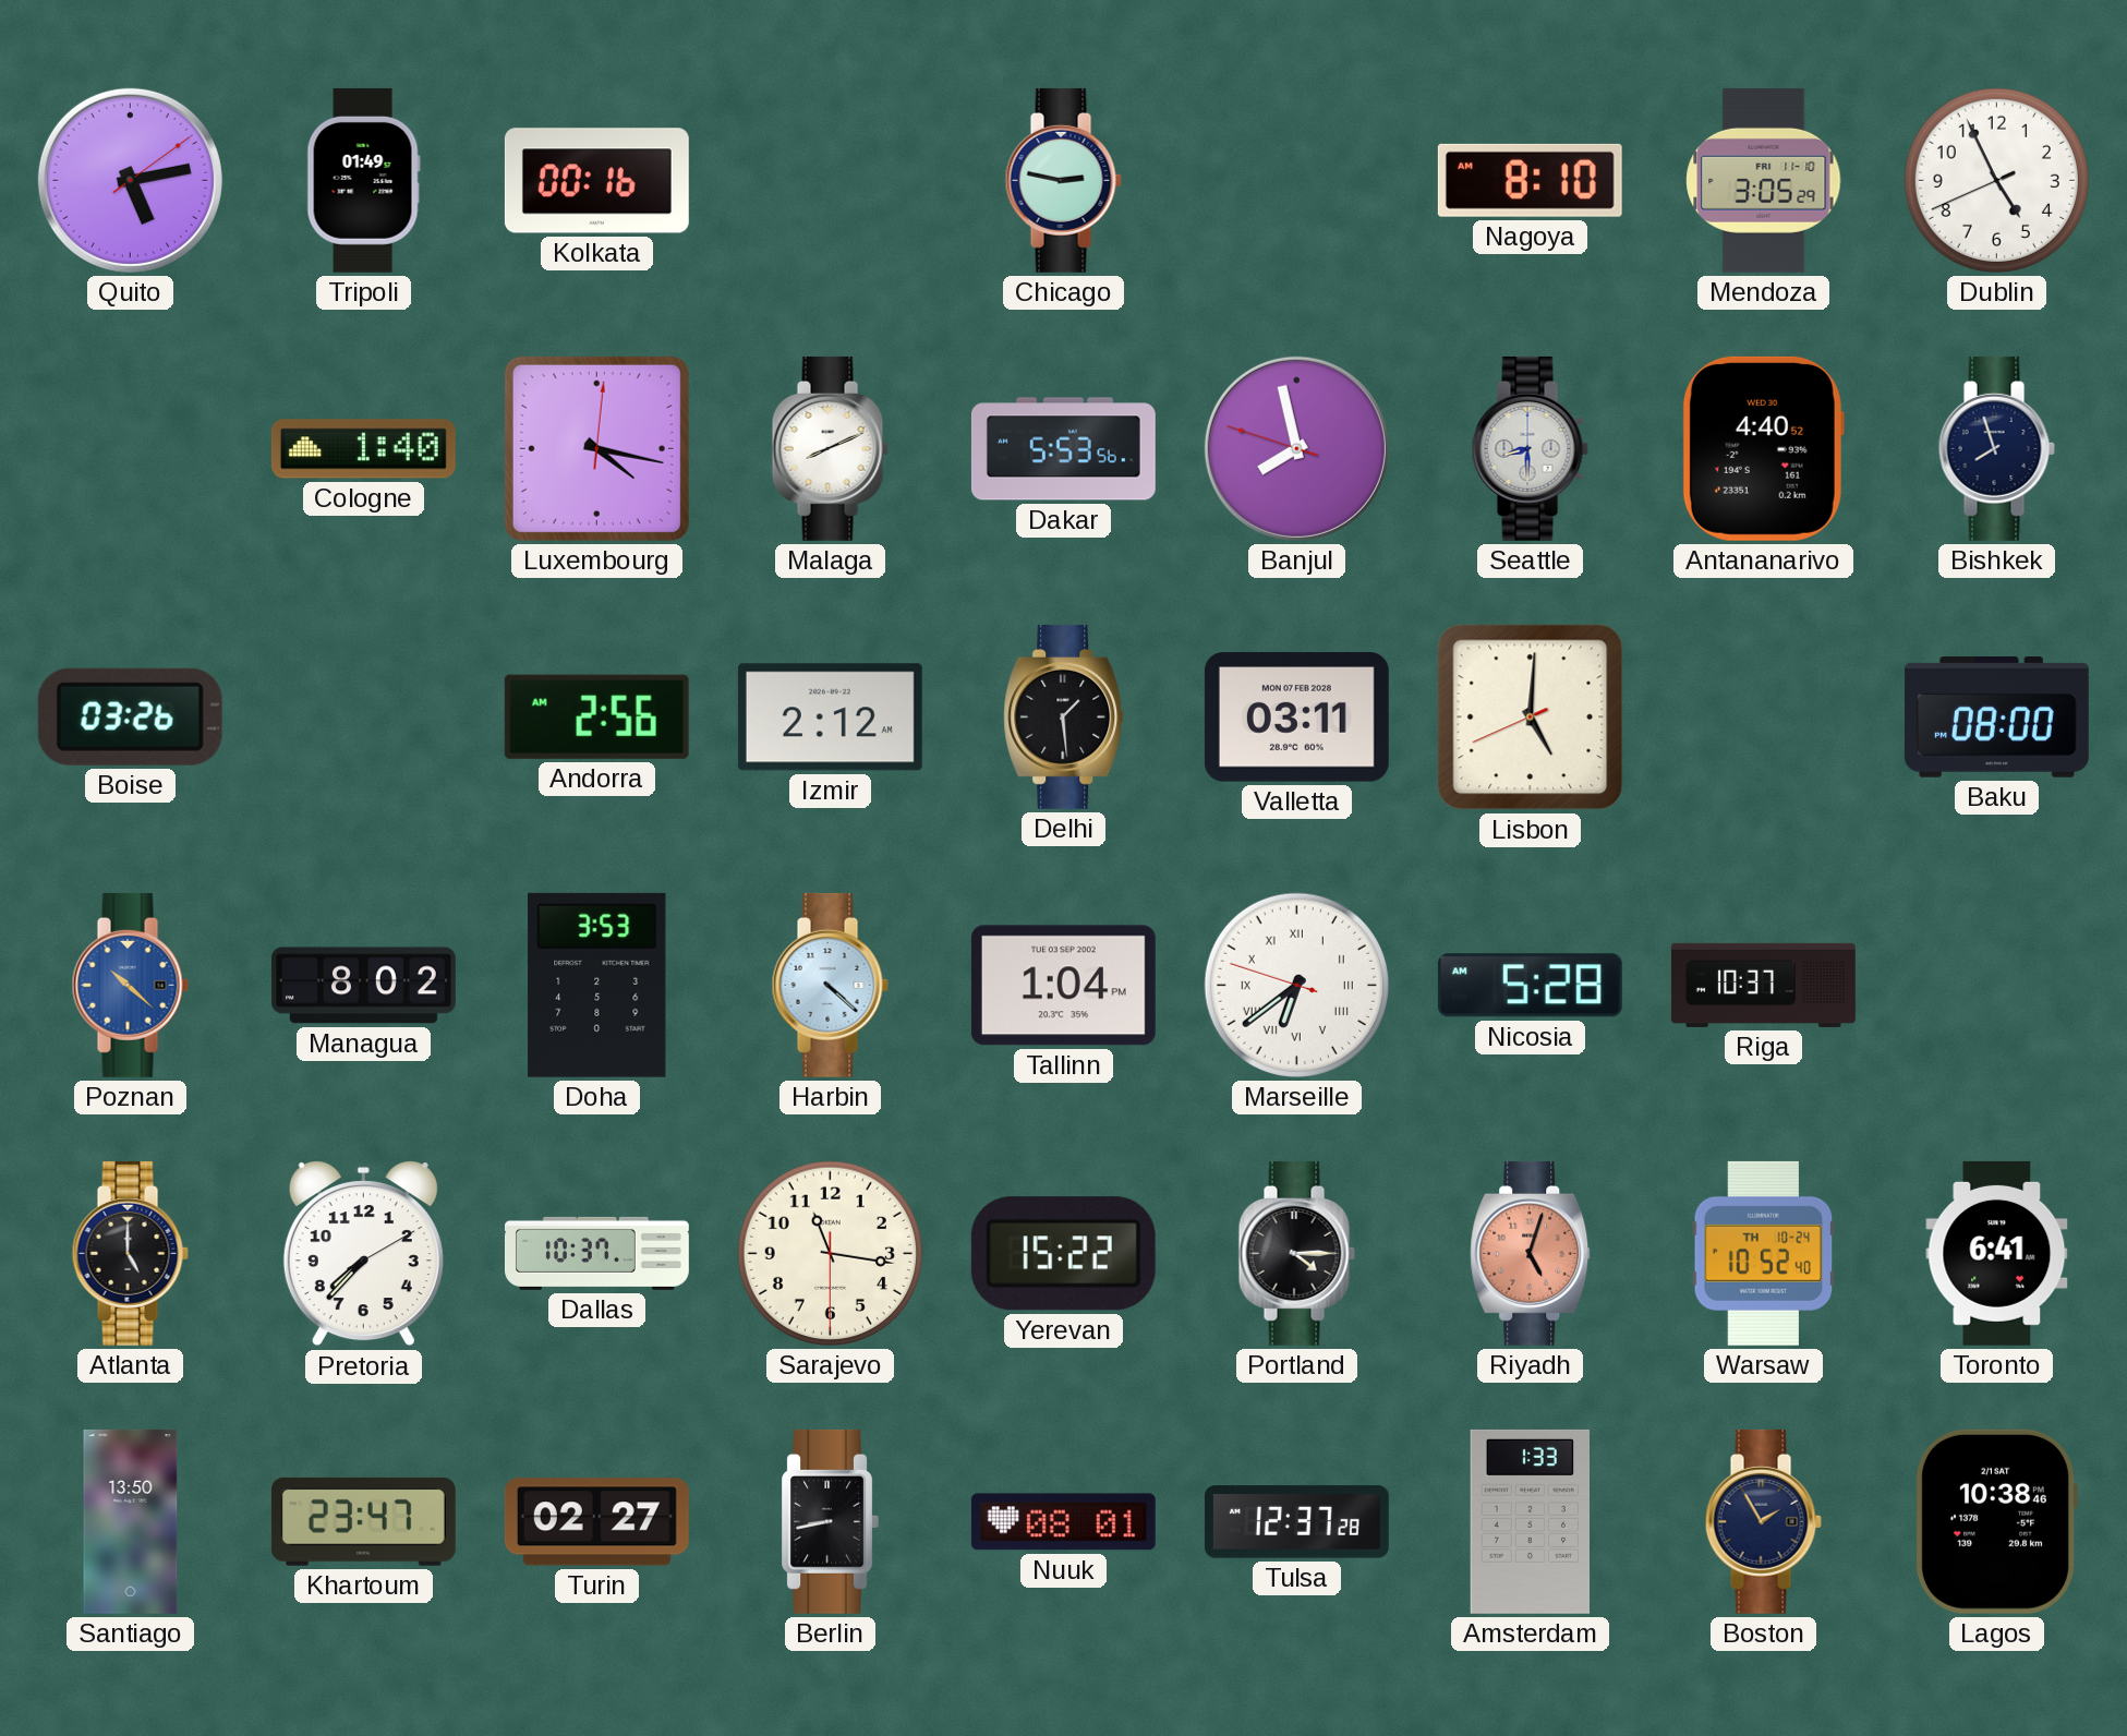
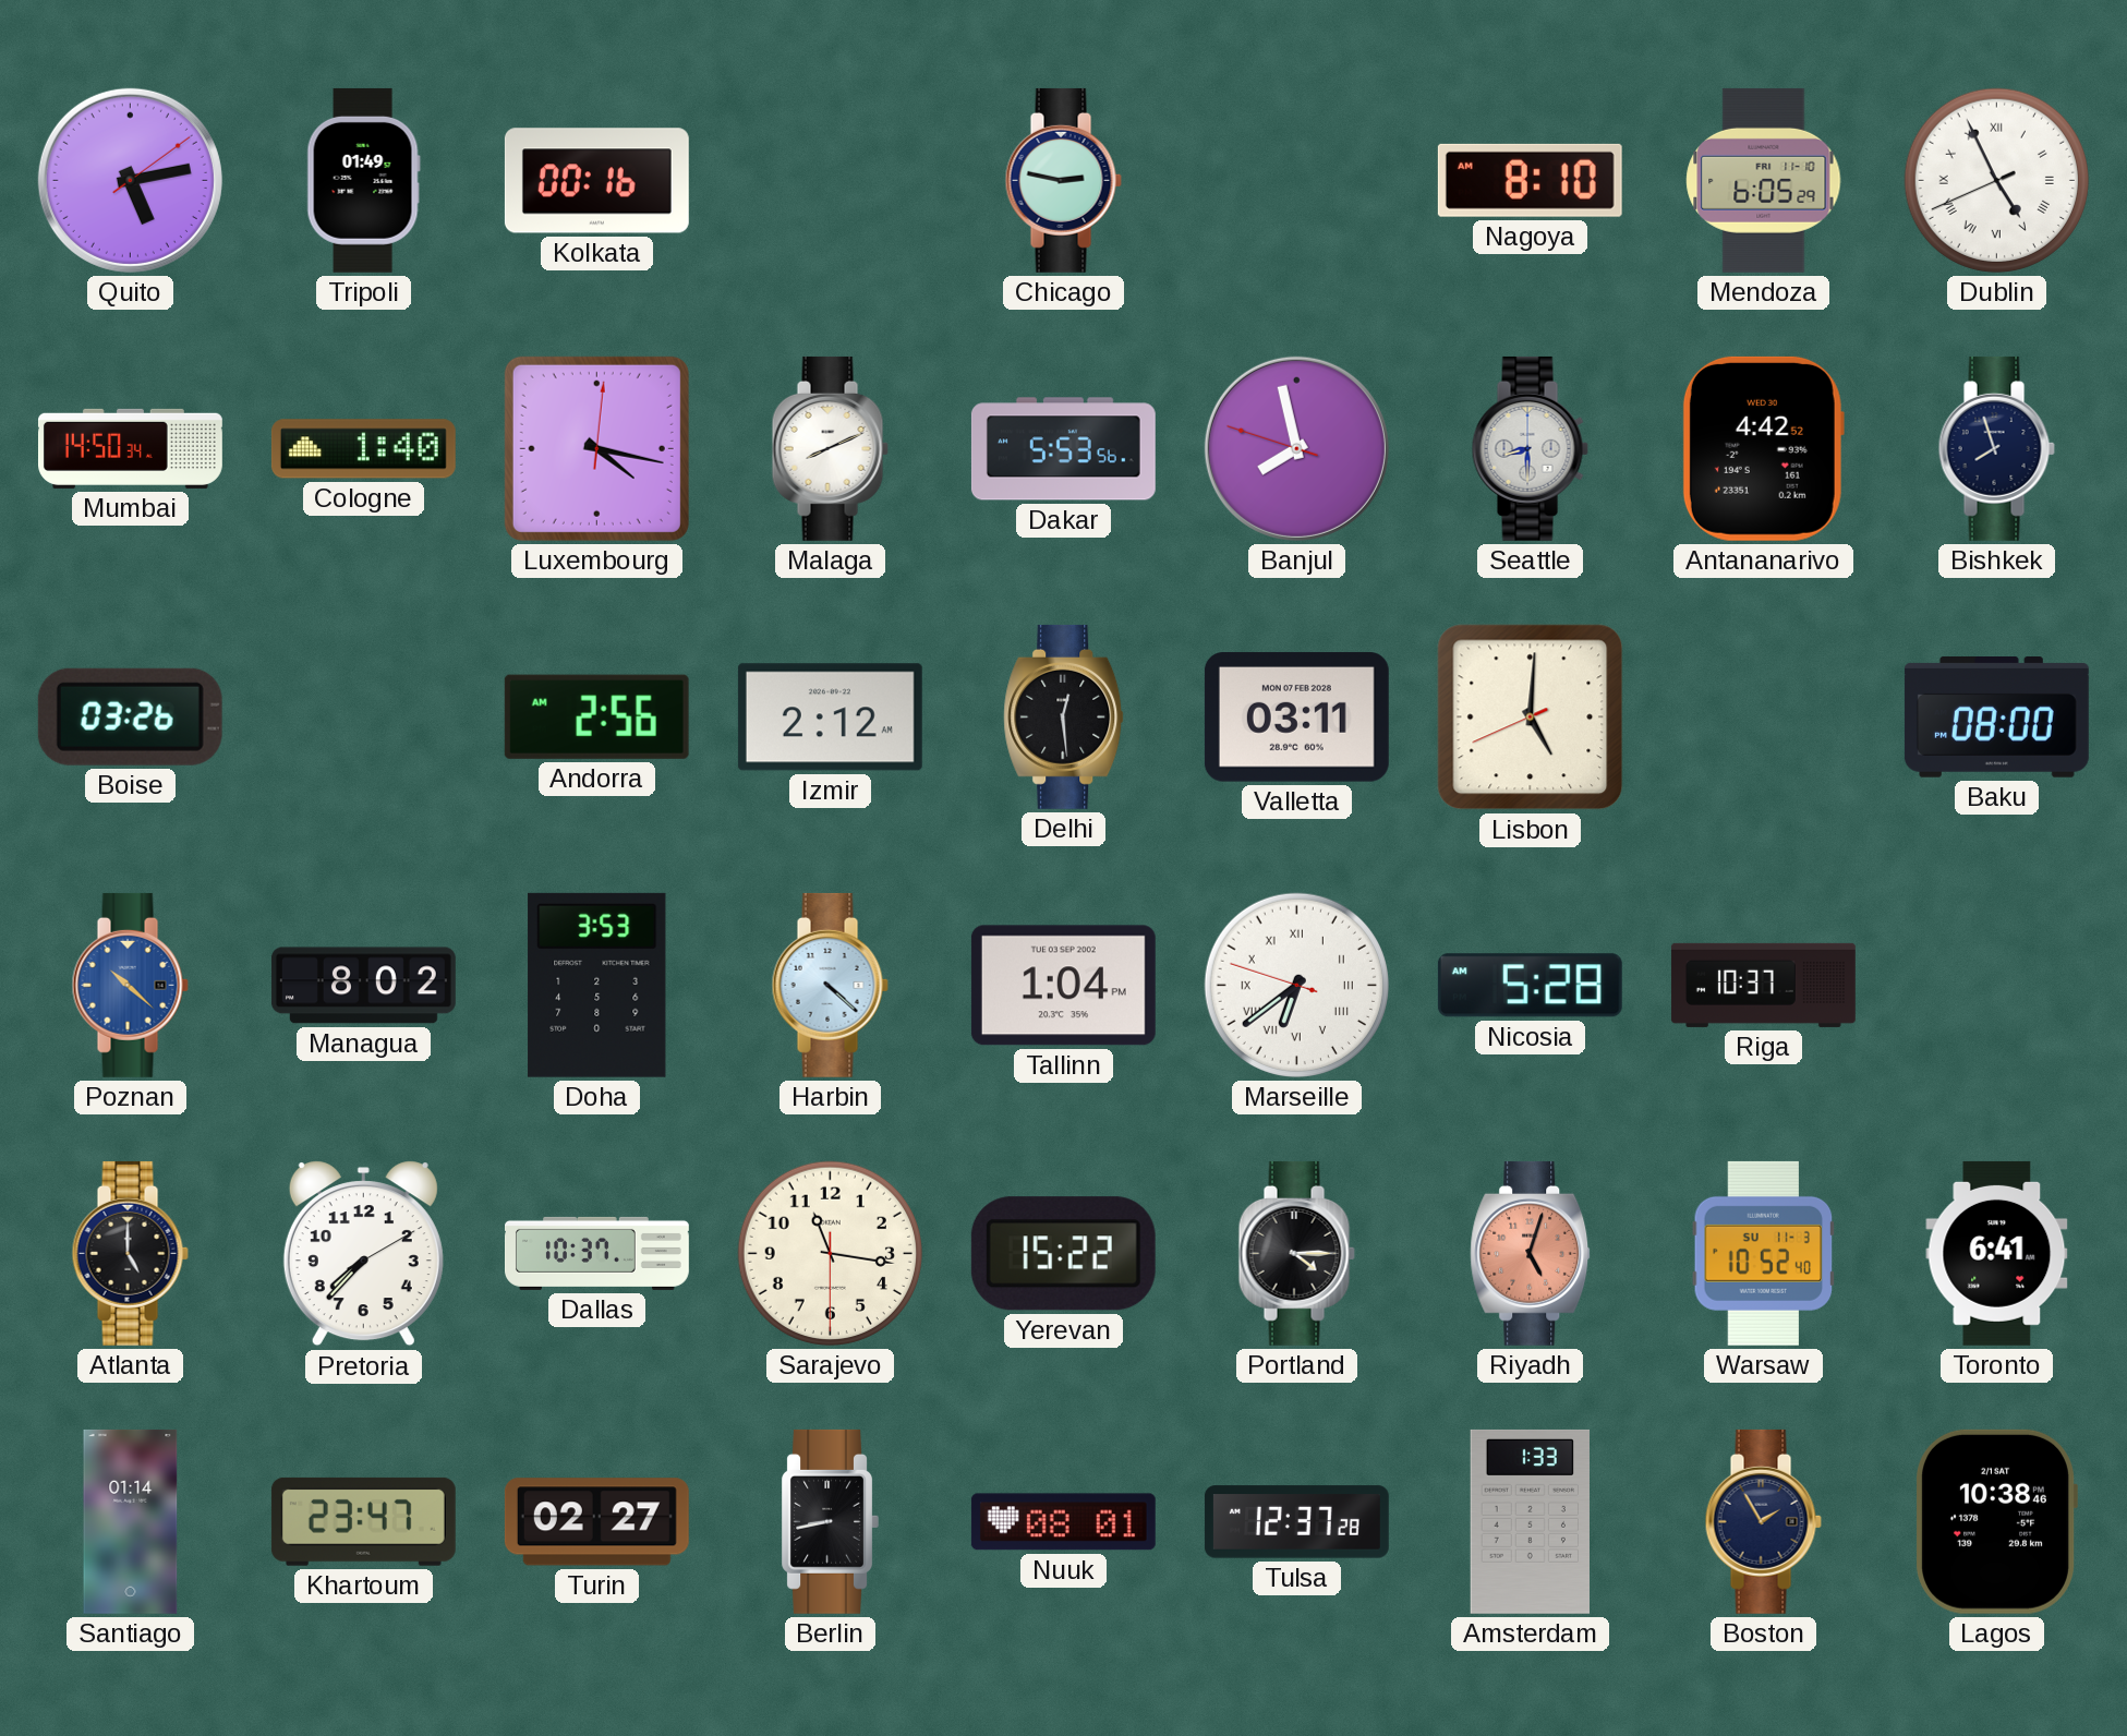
Mendoza: 3:05 -> 6:05
Dublin numerals: Arabic -> Roman
Mumbai: none -> 14:50
Antananarivo: 4:40 -> 4:42
Delhi: 1:29 -> 12:29
Warsaw date: TH 10-24 -> SU 11-3
Santiago: 13:50 -> 01:14
